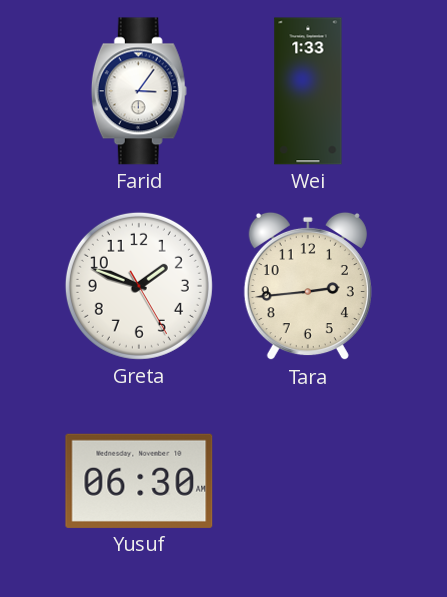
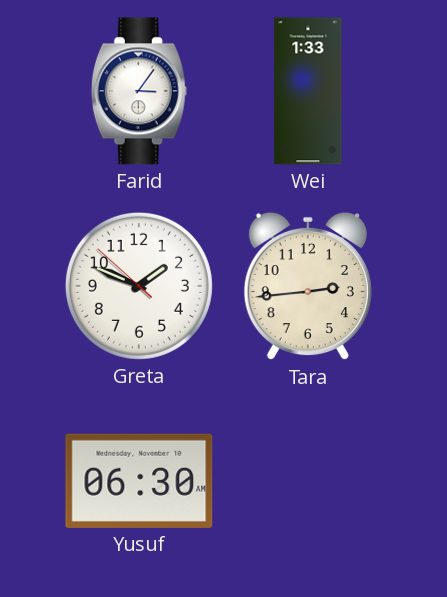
Greta: 1:48:25 -> 1:48:52
